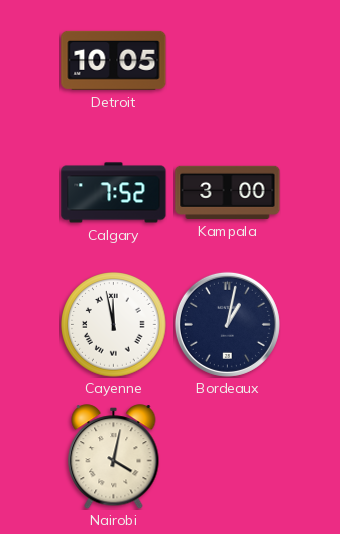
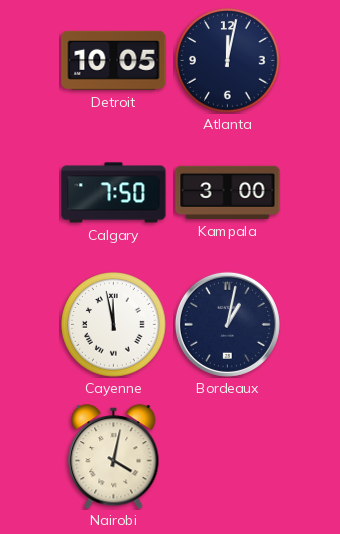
Atlanta: none -> 12:02
Calgary: 7:52 -> 7:50
